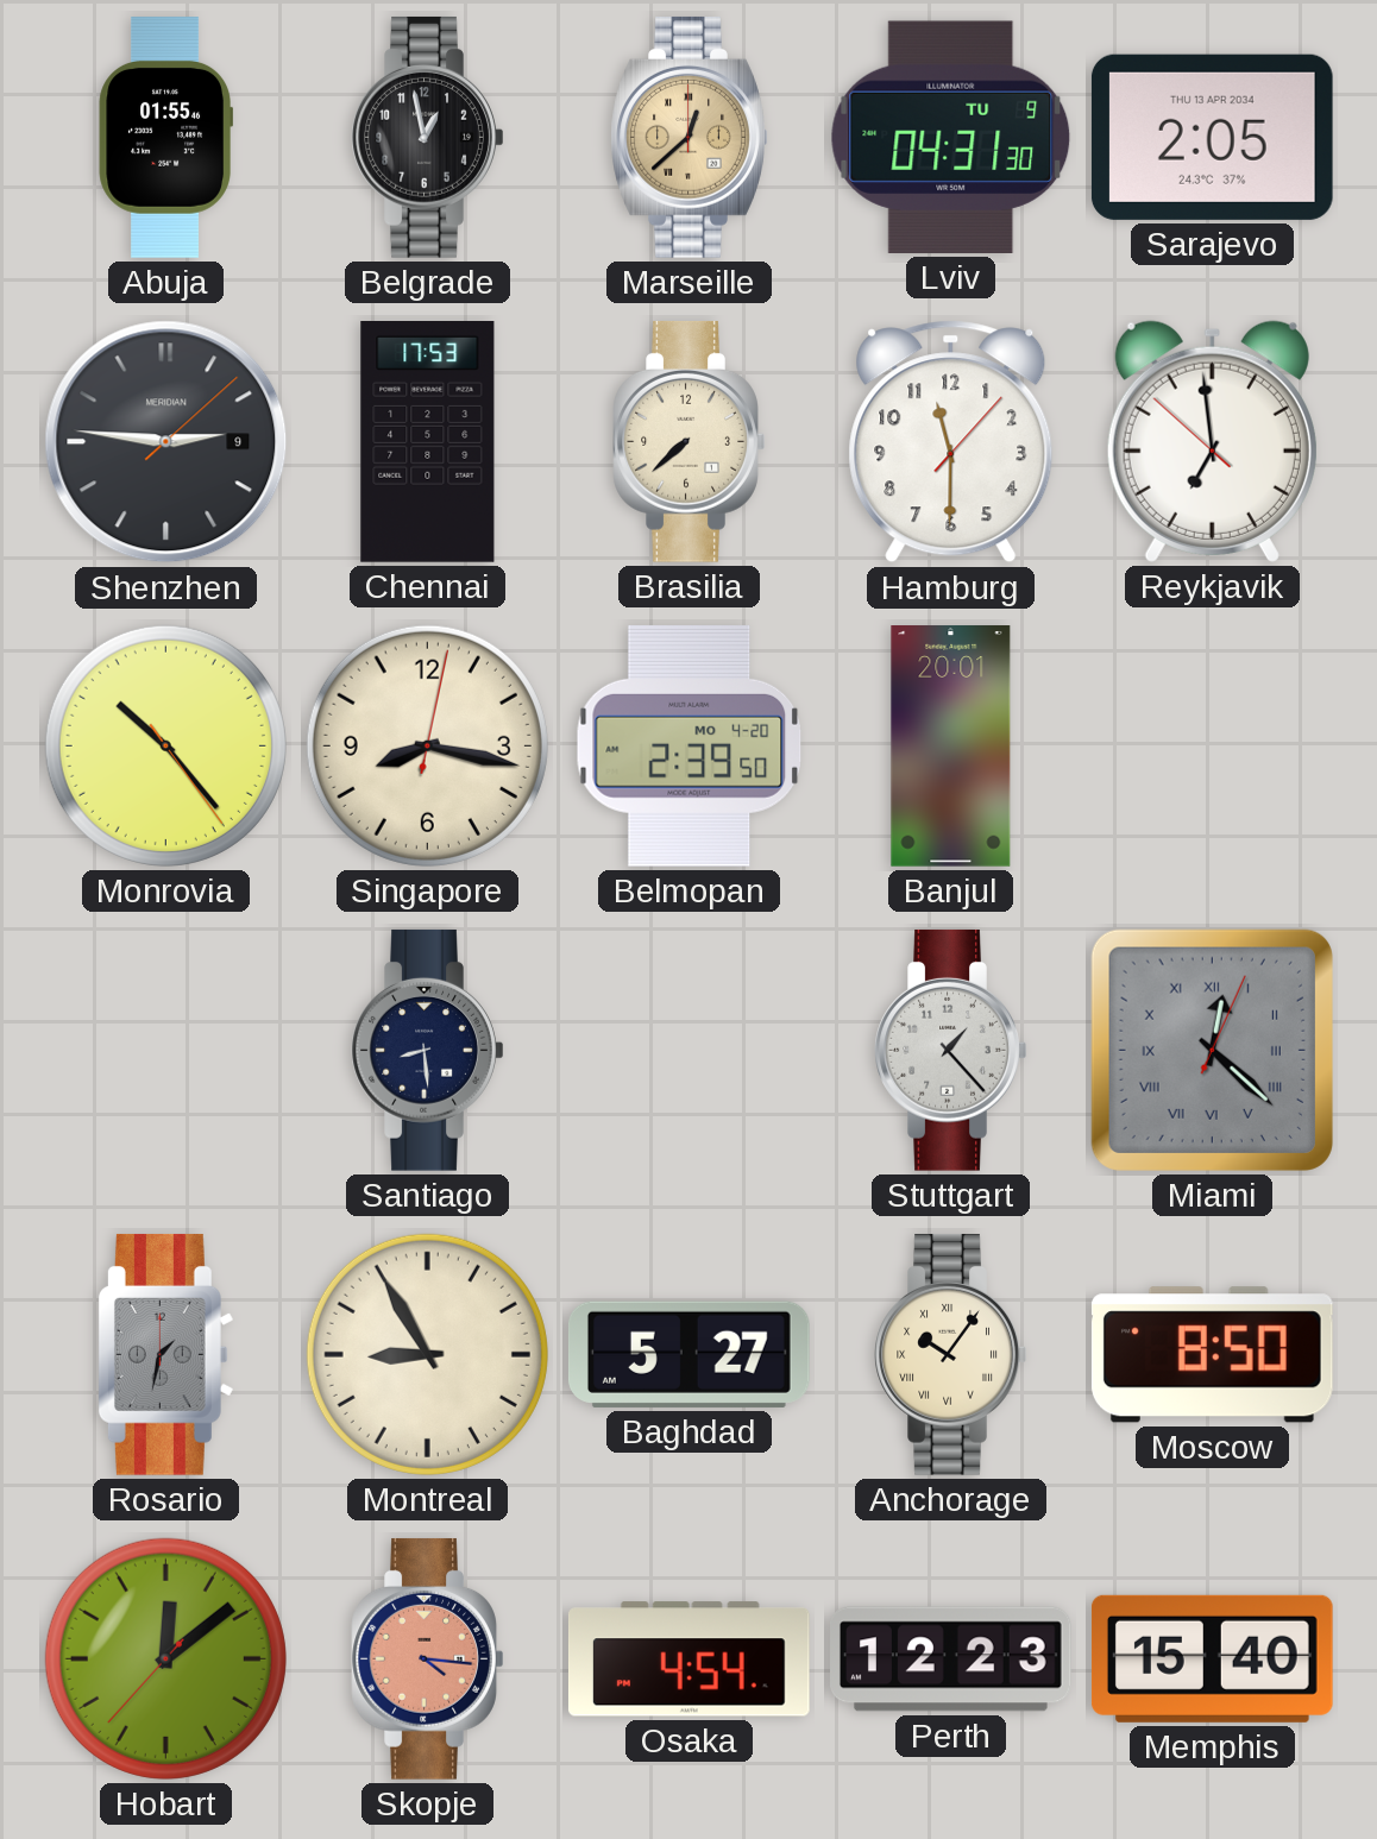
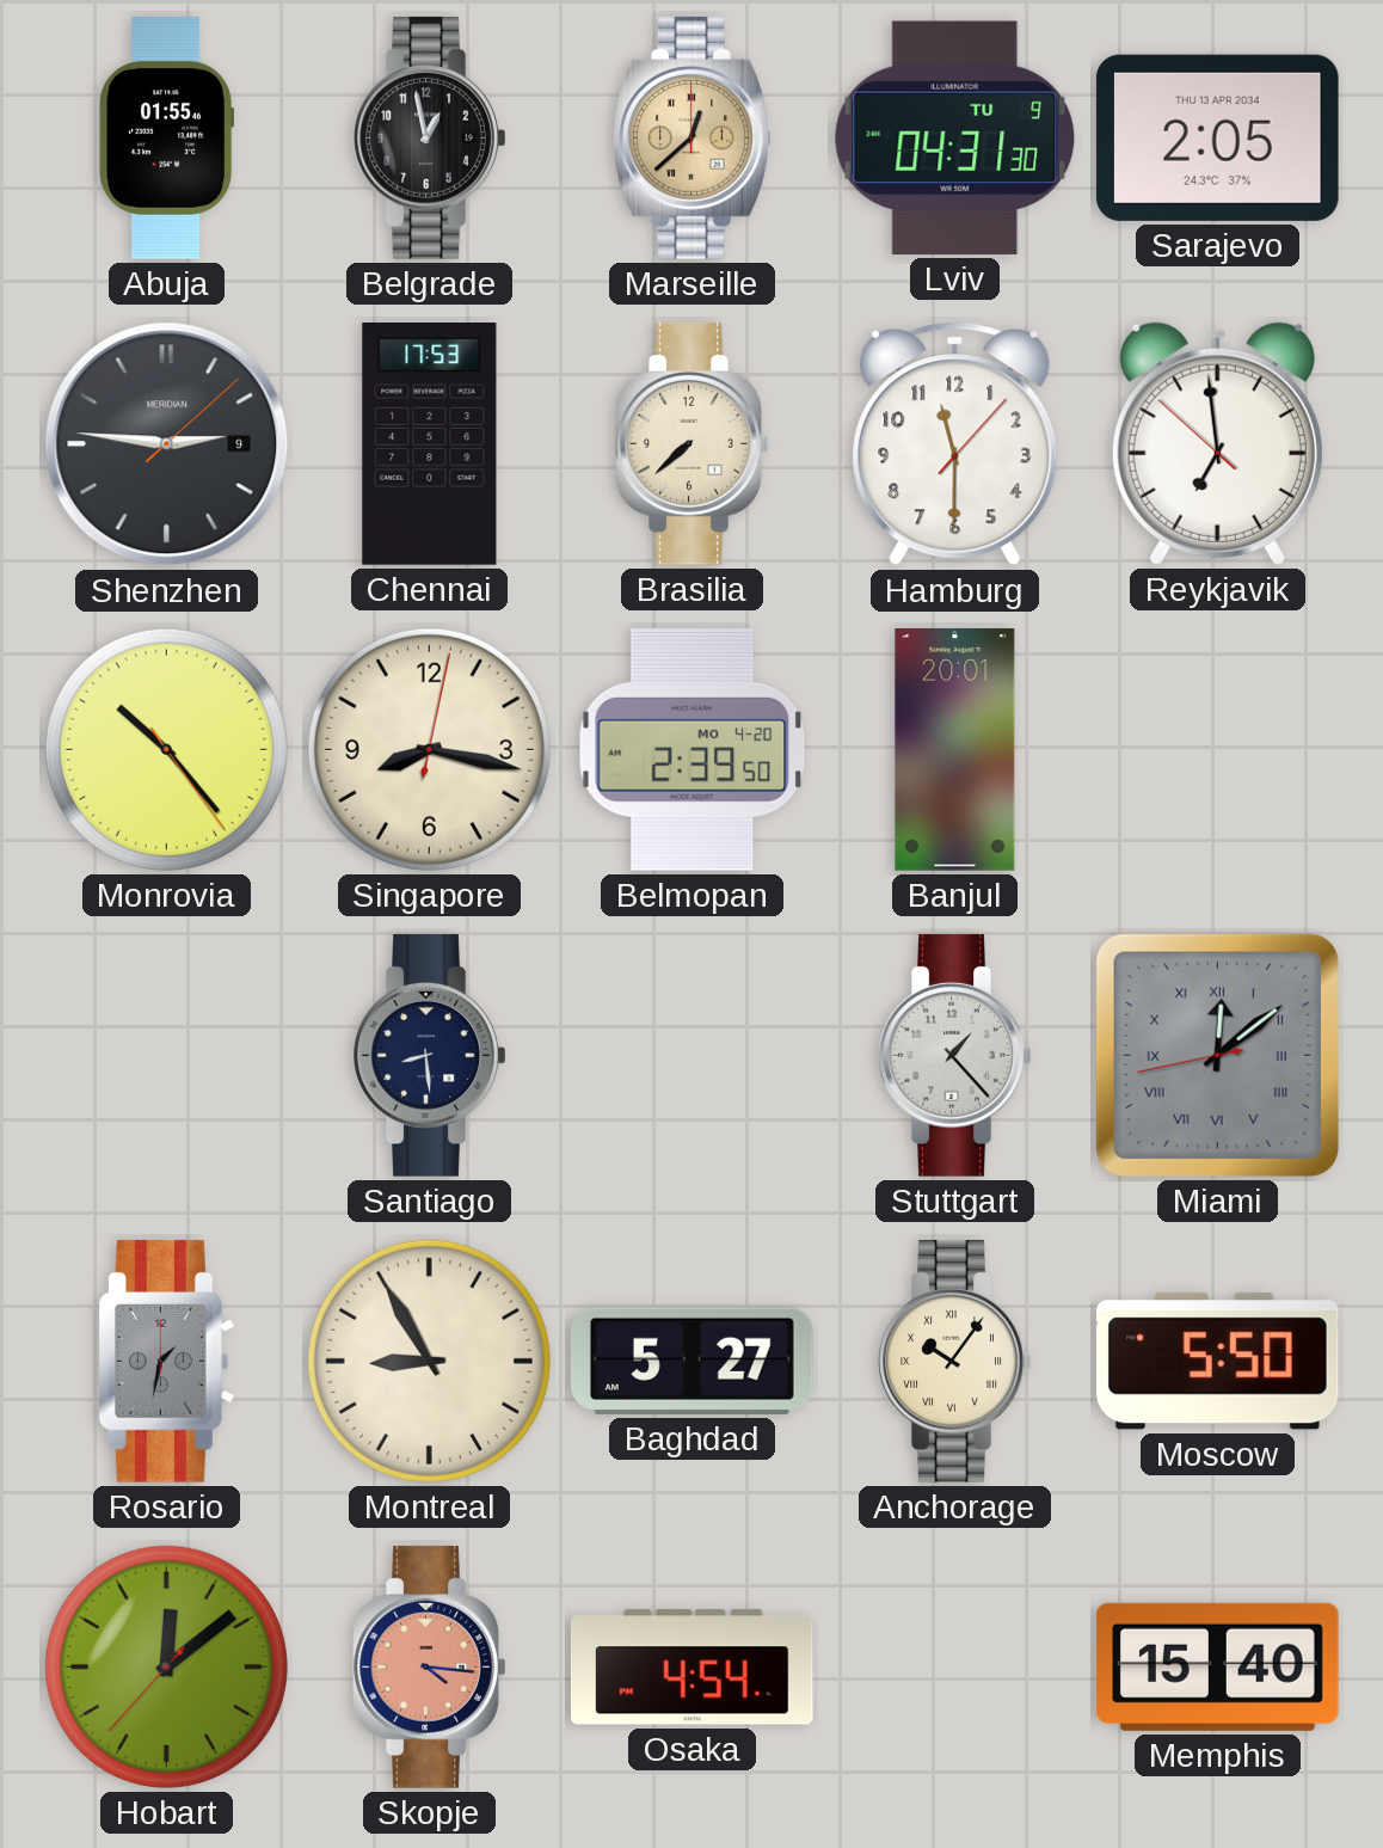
Miami: 12:22 -> 12:08
Moscow: 8:50 -> 5:50
Perth: 12:23 -> none
